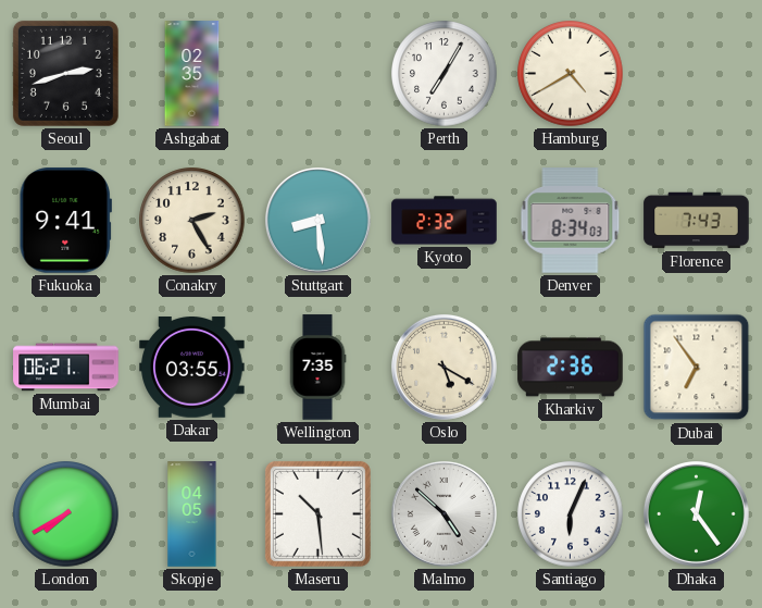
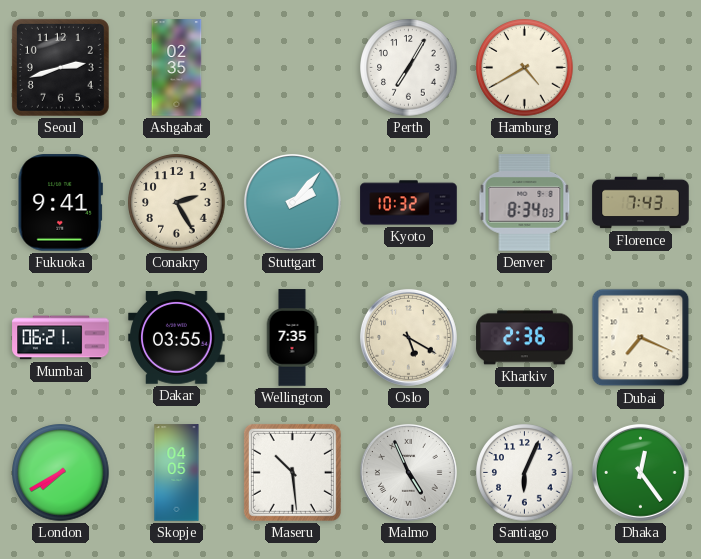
Stuttgart: 8:29 -> 2:07
Kyoto: 2:32 -> 10:32
Dubai: 6:54 -> 7:19
Malmo: 4:52 -> 4:56
